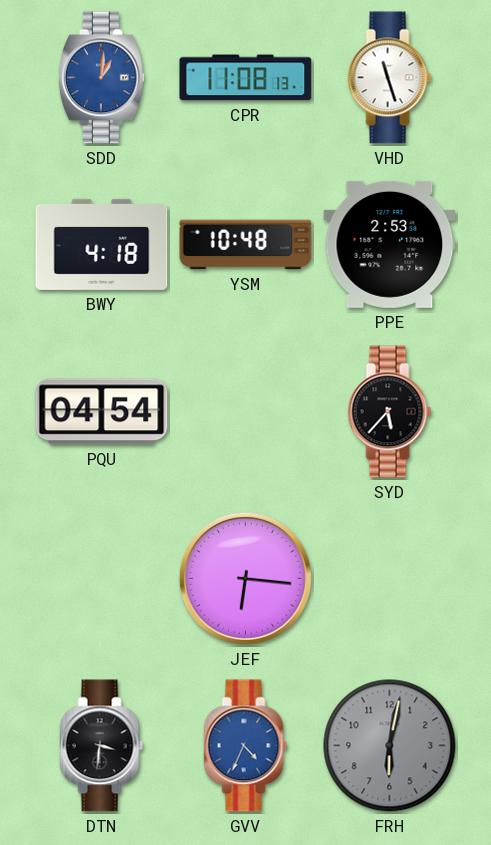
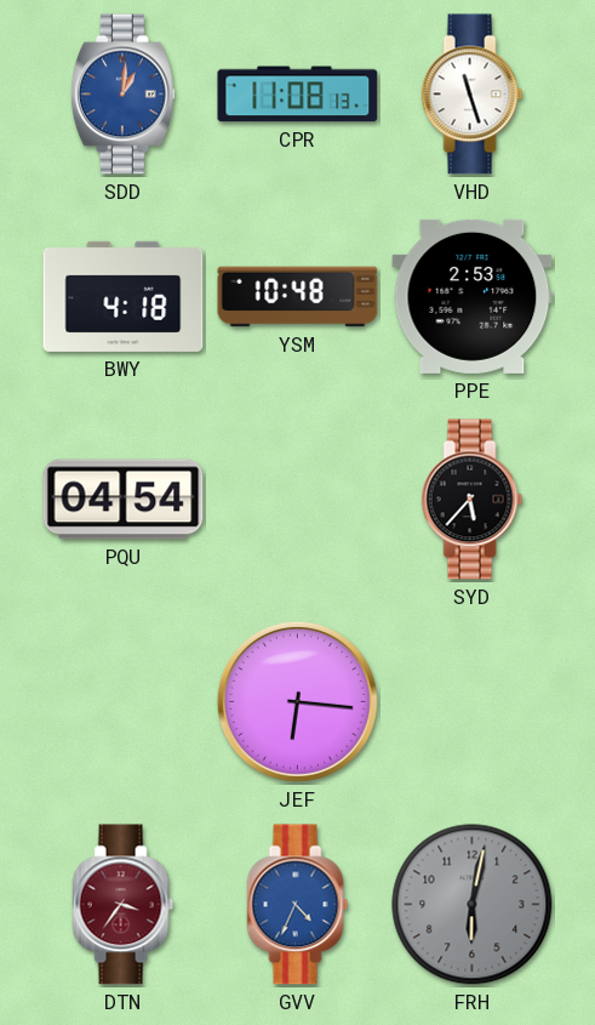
DTN: 3:31 -> 3:36
DTN dial: black -> burgundy
